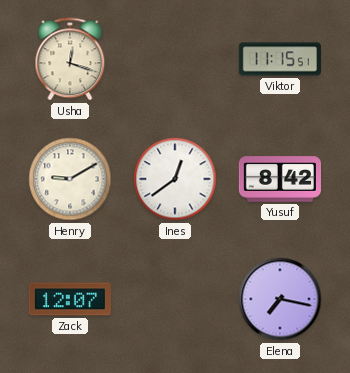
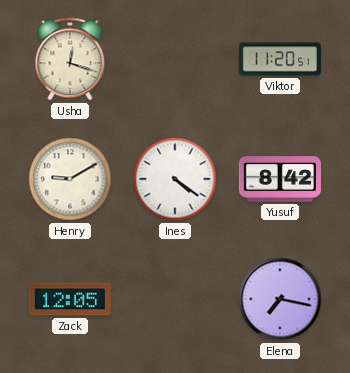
Viktor: 11:15 -> 11:20
Ines: 12:39 -> 4:21
Zack: 12:07 -> 12:05
